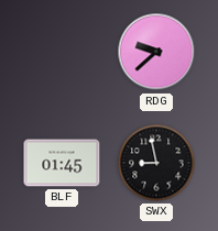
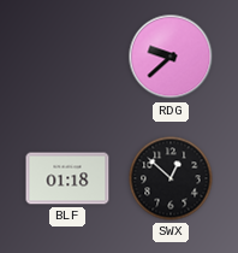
BLF: 01:45 -> 01:18
SWX: 8:58 -> 12:52
